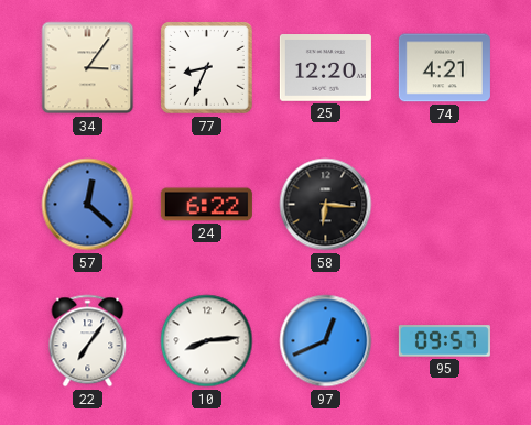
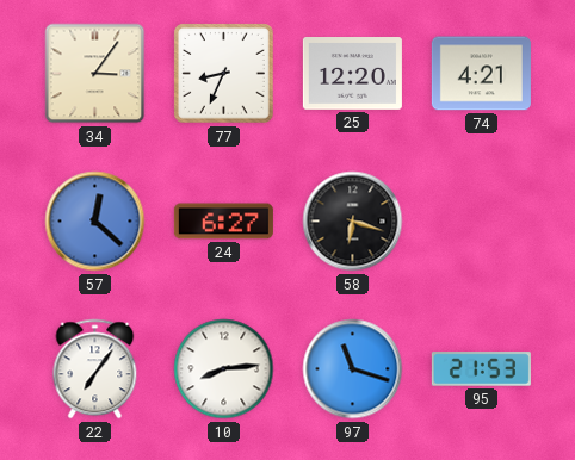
24: 6:22 -> 6:27
58: 6:16 -> 6:18
97: 12:41 -> 11:18
95: 09:57 -> 21:53
